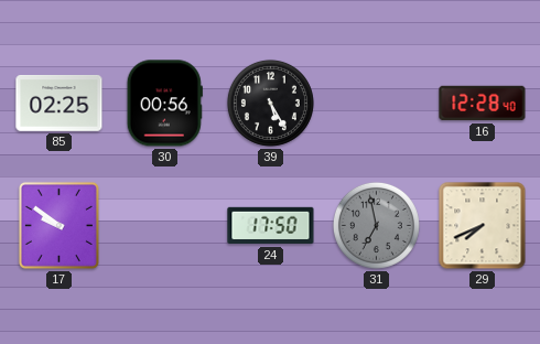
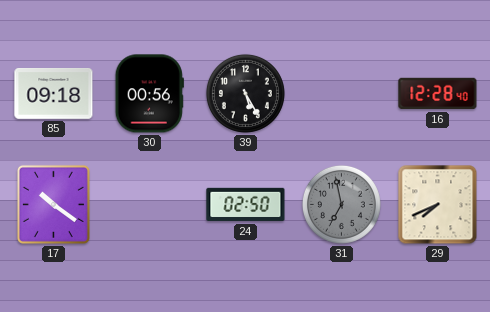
85: 02:25 -> 09:18
17: 9:51 -> 10:21
24: 17:50 -> 02:50
